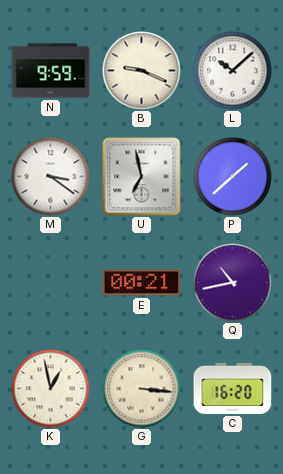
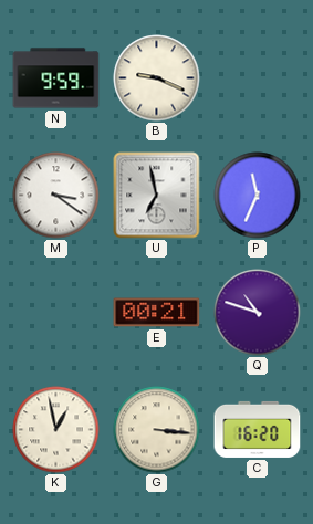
L: 10:08 -> none
P: 1:38 -> 11:34
Q: 10:43 -> 10:48
